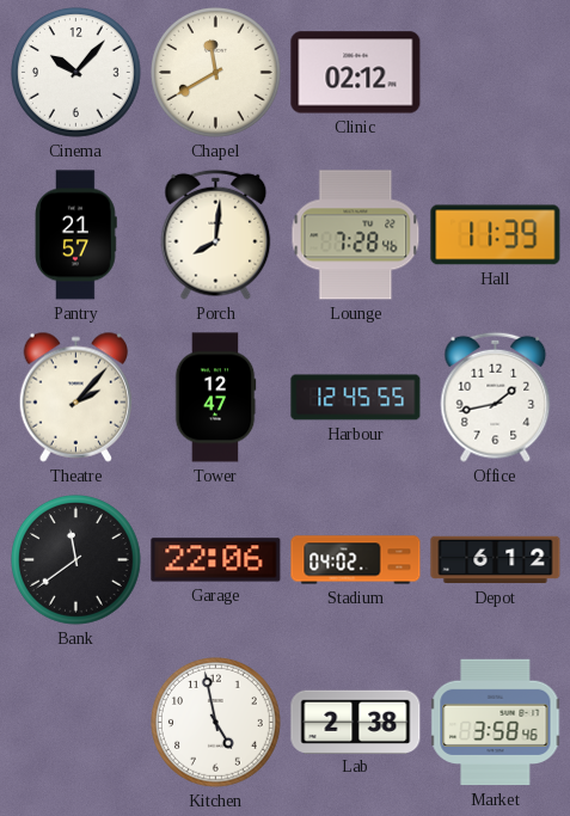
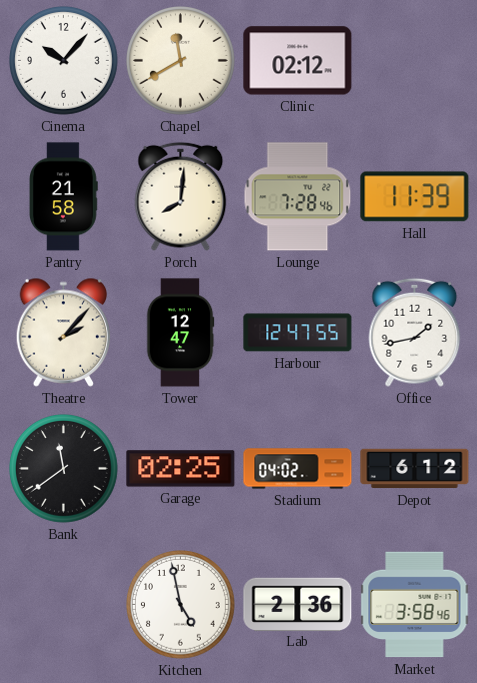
Pantry: 21:57 -> 21:58
Harbour: 12:45 -> 12:47
Garage: 22:06 -> 02:25
Lab: 2:38 -> 2:36
